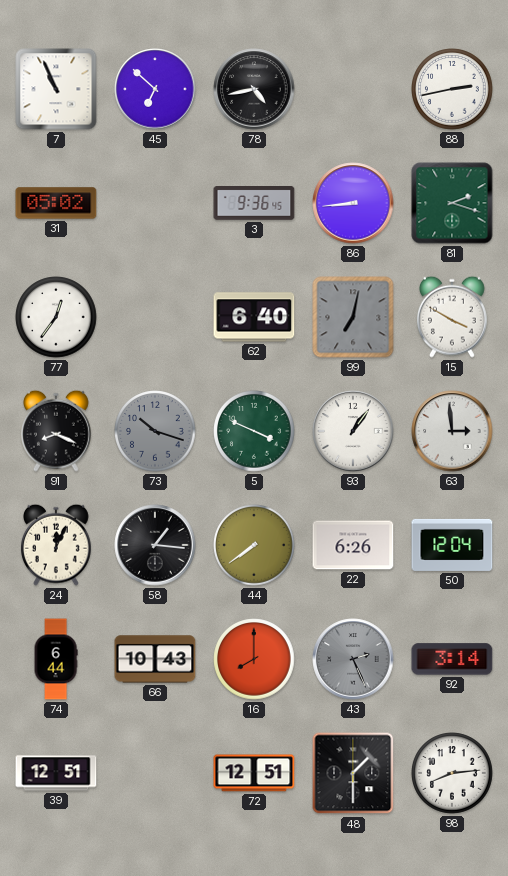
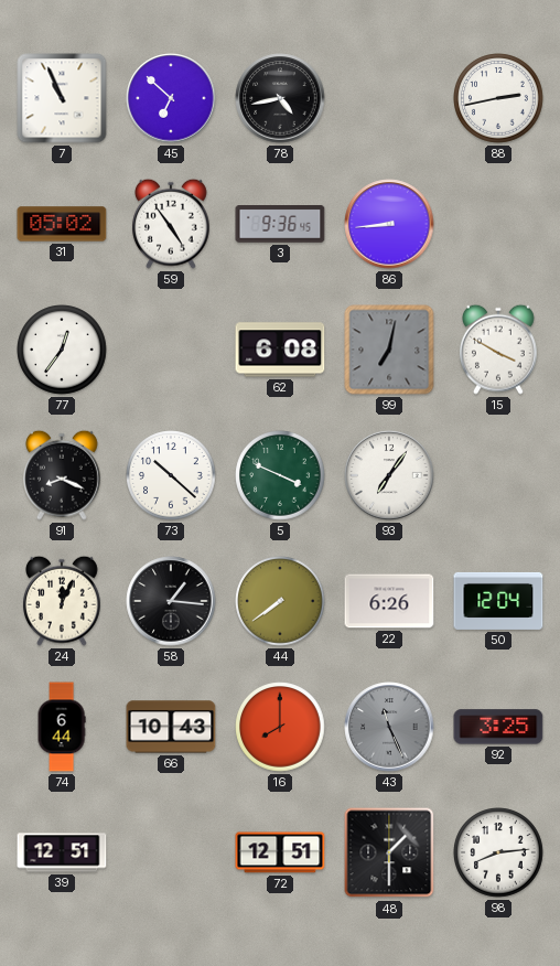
59: none -> 4:54
81: 2:18 -> none
62: 6:40 -> 6:08
73: 10:18 -> 10:22
73 dial: grey -> white
93: 1:06 -> 7:06
63: 2:59 -> none
43: 2:26 -> 11:26
92: 3:14 -> 3:25
